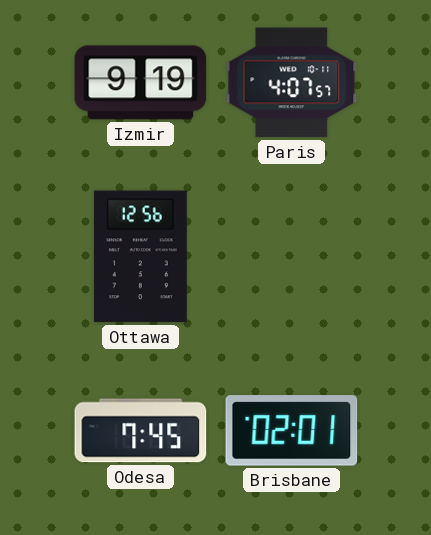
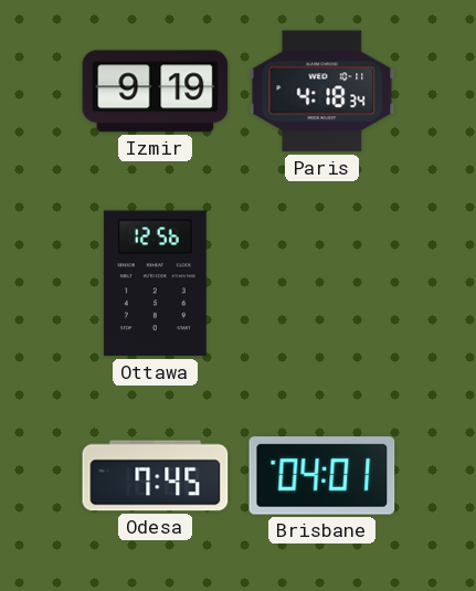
Paris: 4:07 -> 4:18
Brisbane: 02:01 -> 04:01
